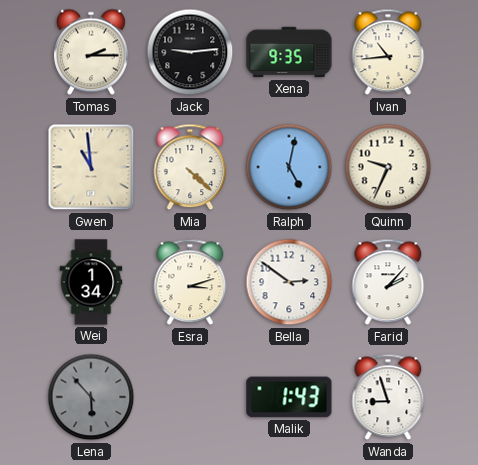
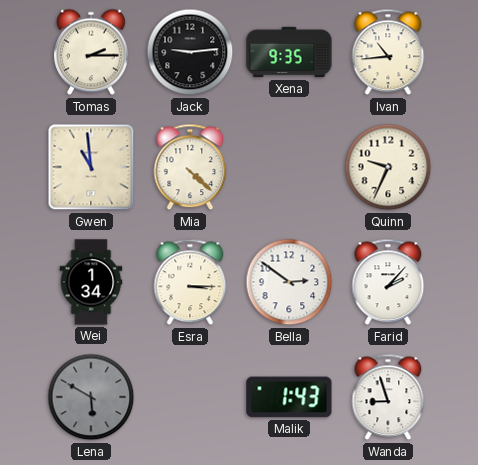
Ralph: 5:02 -> none
Esra: 3:12 -> 3:15
Lena: 5:53 -> 5:50
